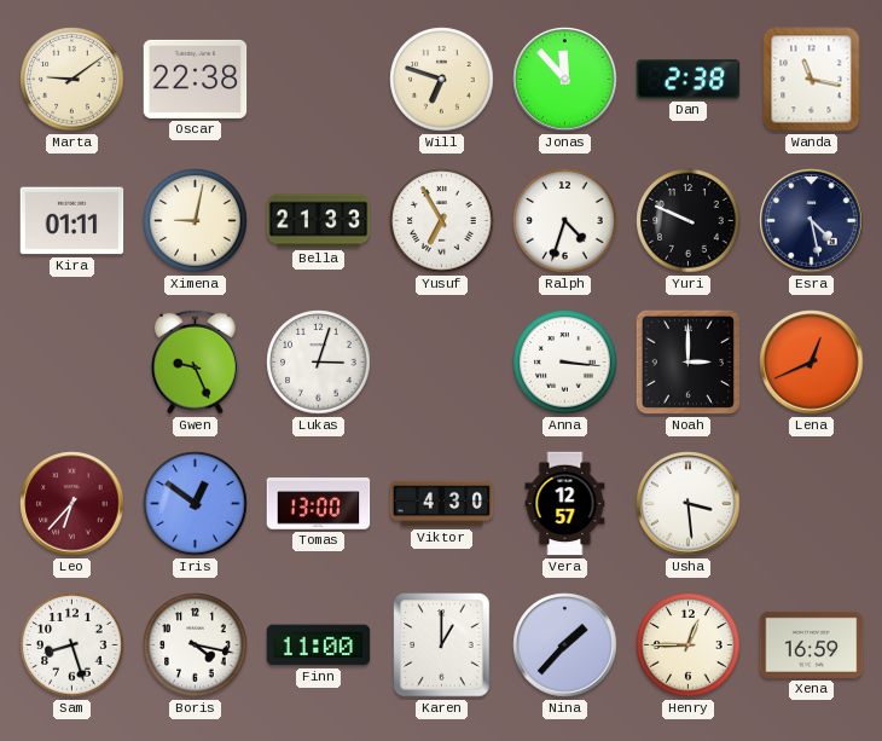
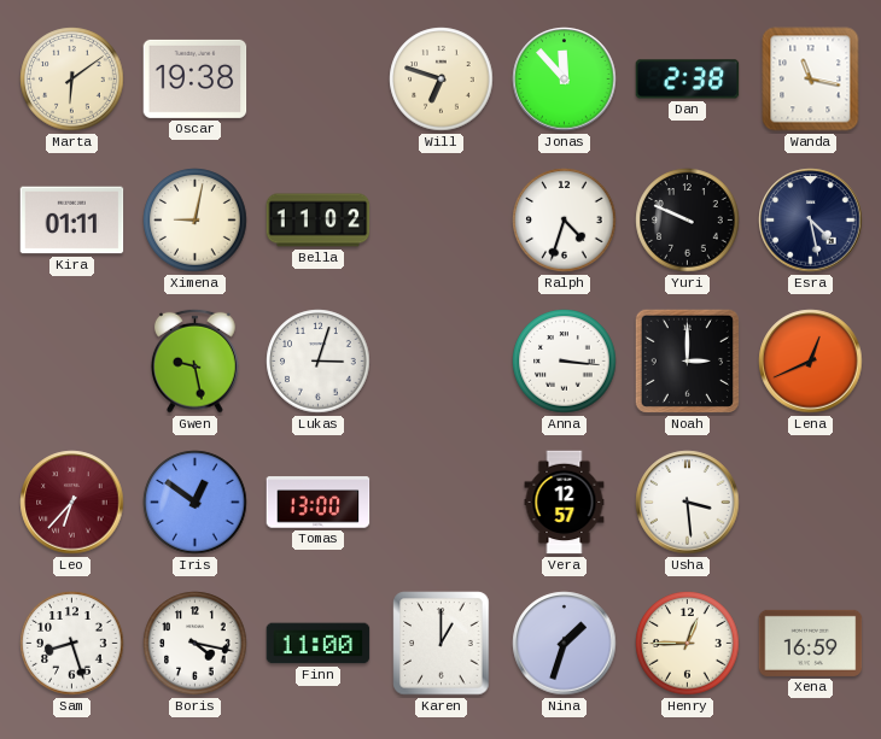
Marta: 9:09 -> 6:09
Oscar: 22:38 -> 19:38
Bella: 21:33 -> 11:02
Yusuf: 6:55 -> none
Gwen: 9:26 -> 9:28
Viktor: 4:30 -> none
Nina: 1:37 -> 1:33
